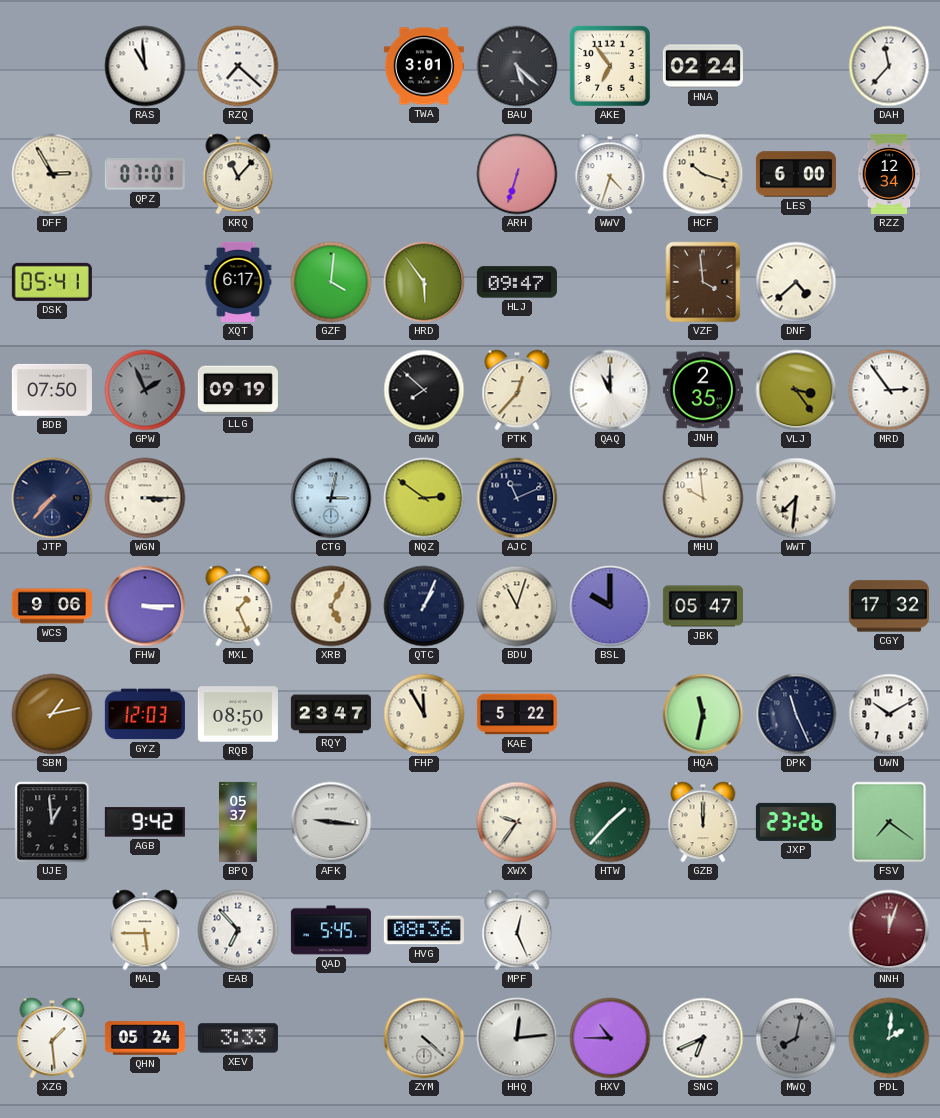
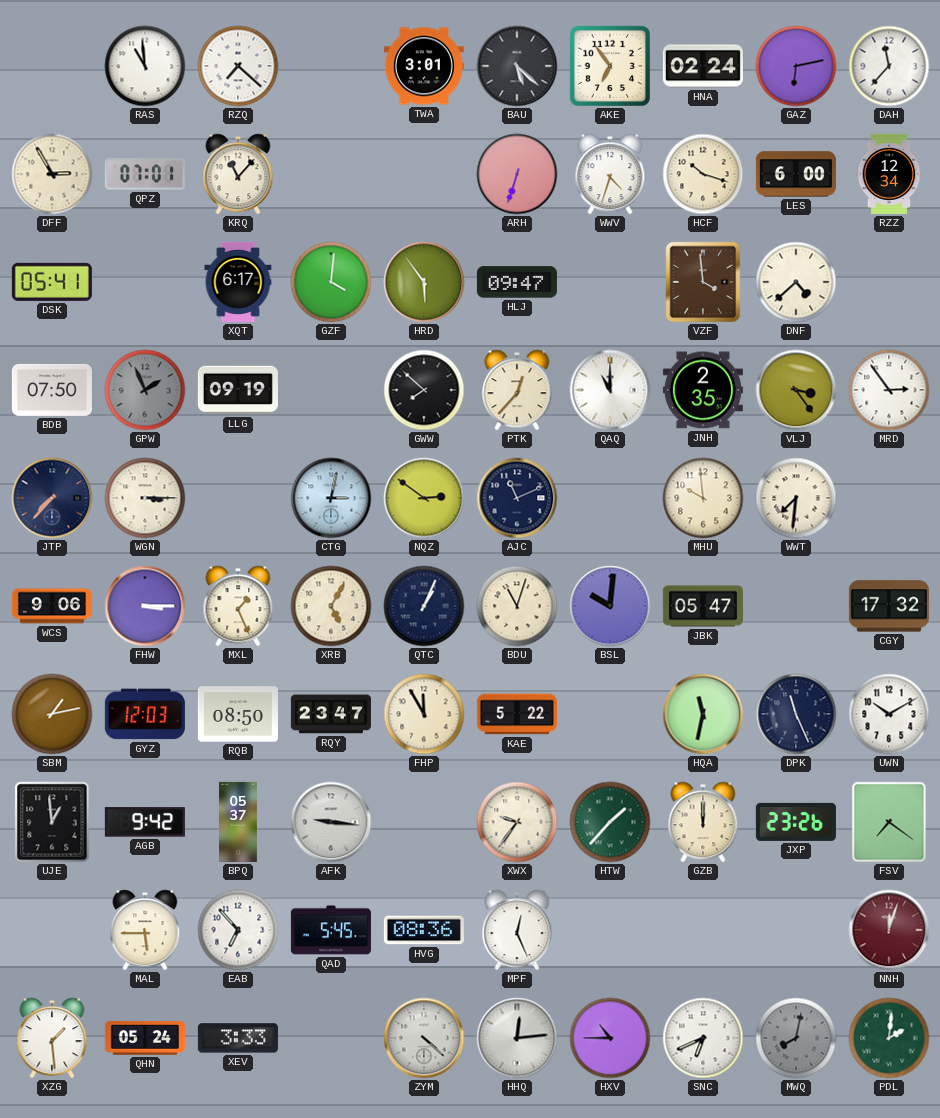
GAZ: none -> 6:13
BSL: 10:00 -> 10:01
